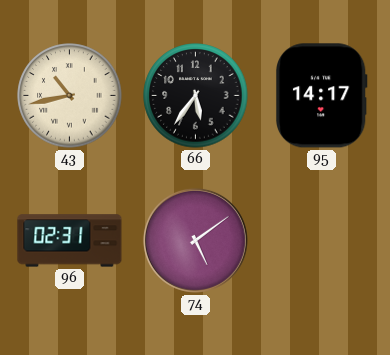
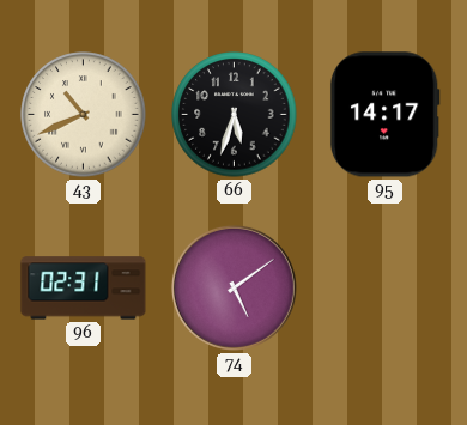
43: 10:43 -> 10:41
66: 5:36 -> 5:33
